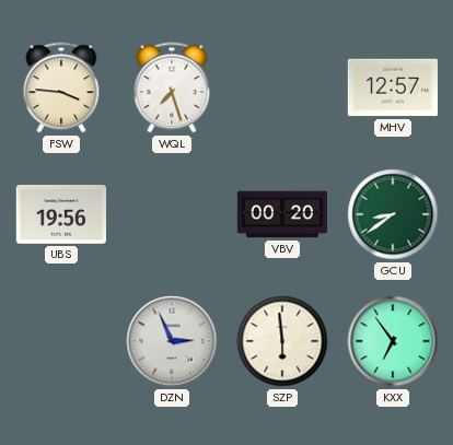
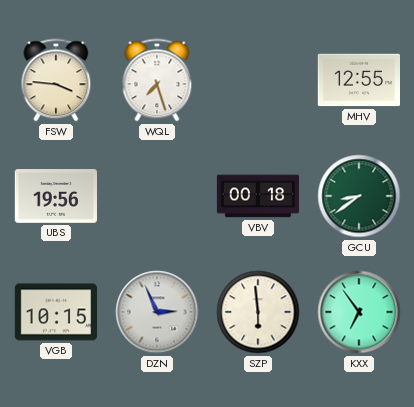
MHV: 12:57 -> 12:55
VBV: 00:20 -> 00:18
VGB: none -> 10:15
